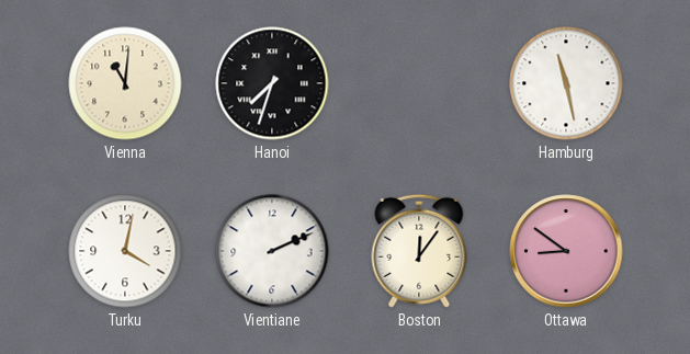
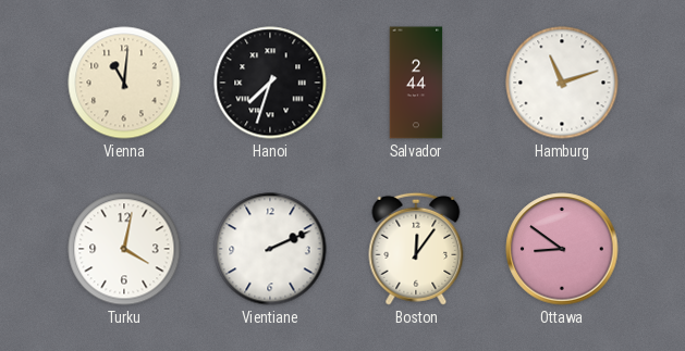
Salvador: none -> 2:44
Hamburg: 11:28 -> 11:12
